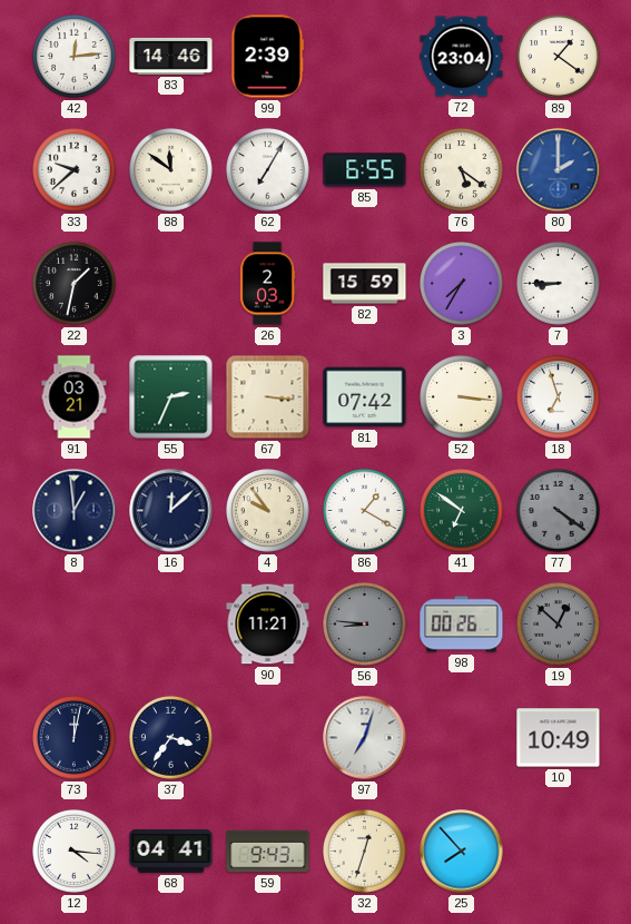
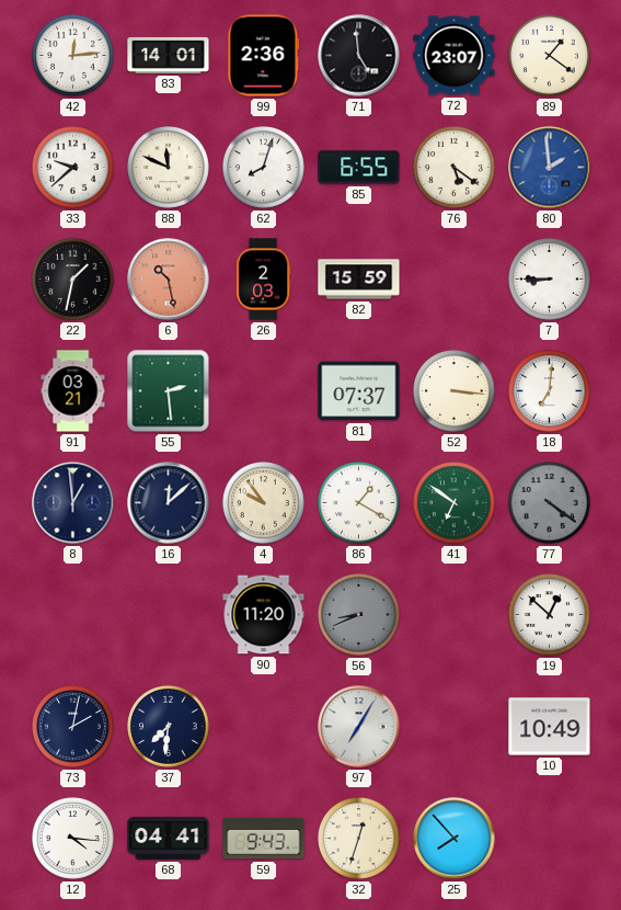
83: 14:46 -> 14:01
99: 2:39 -> 2:36
71: none -> 4:59
72: 23:04 -> 23:07
88: 11:51 -> 11:49
62: 7:05 -> 8:03
80: 2:00 -> 1:59
6: none -> 10:28
3: 7:35 -> none
55: 2:34 -> 2:29
67: 3:16 -> none
81: 07:42 -> 07:37
18: 6:57 -> 7:01
90: 11:21 -> 11:20
56: 8:46 -> 8:41
98: 00:26 -> none
19 dial: grey -> white
73: 12:02 -> 2:02
37: 3:36 -> 7:31
97: 7:03 -> 7:05
